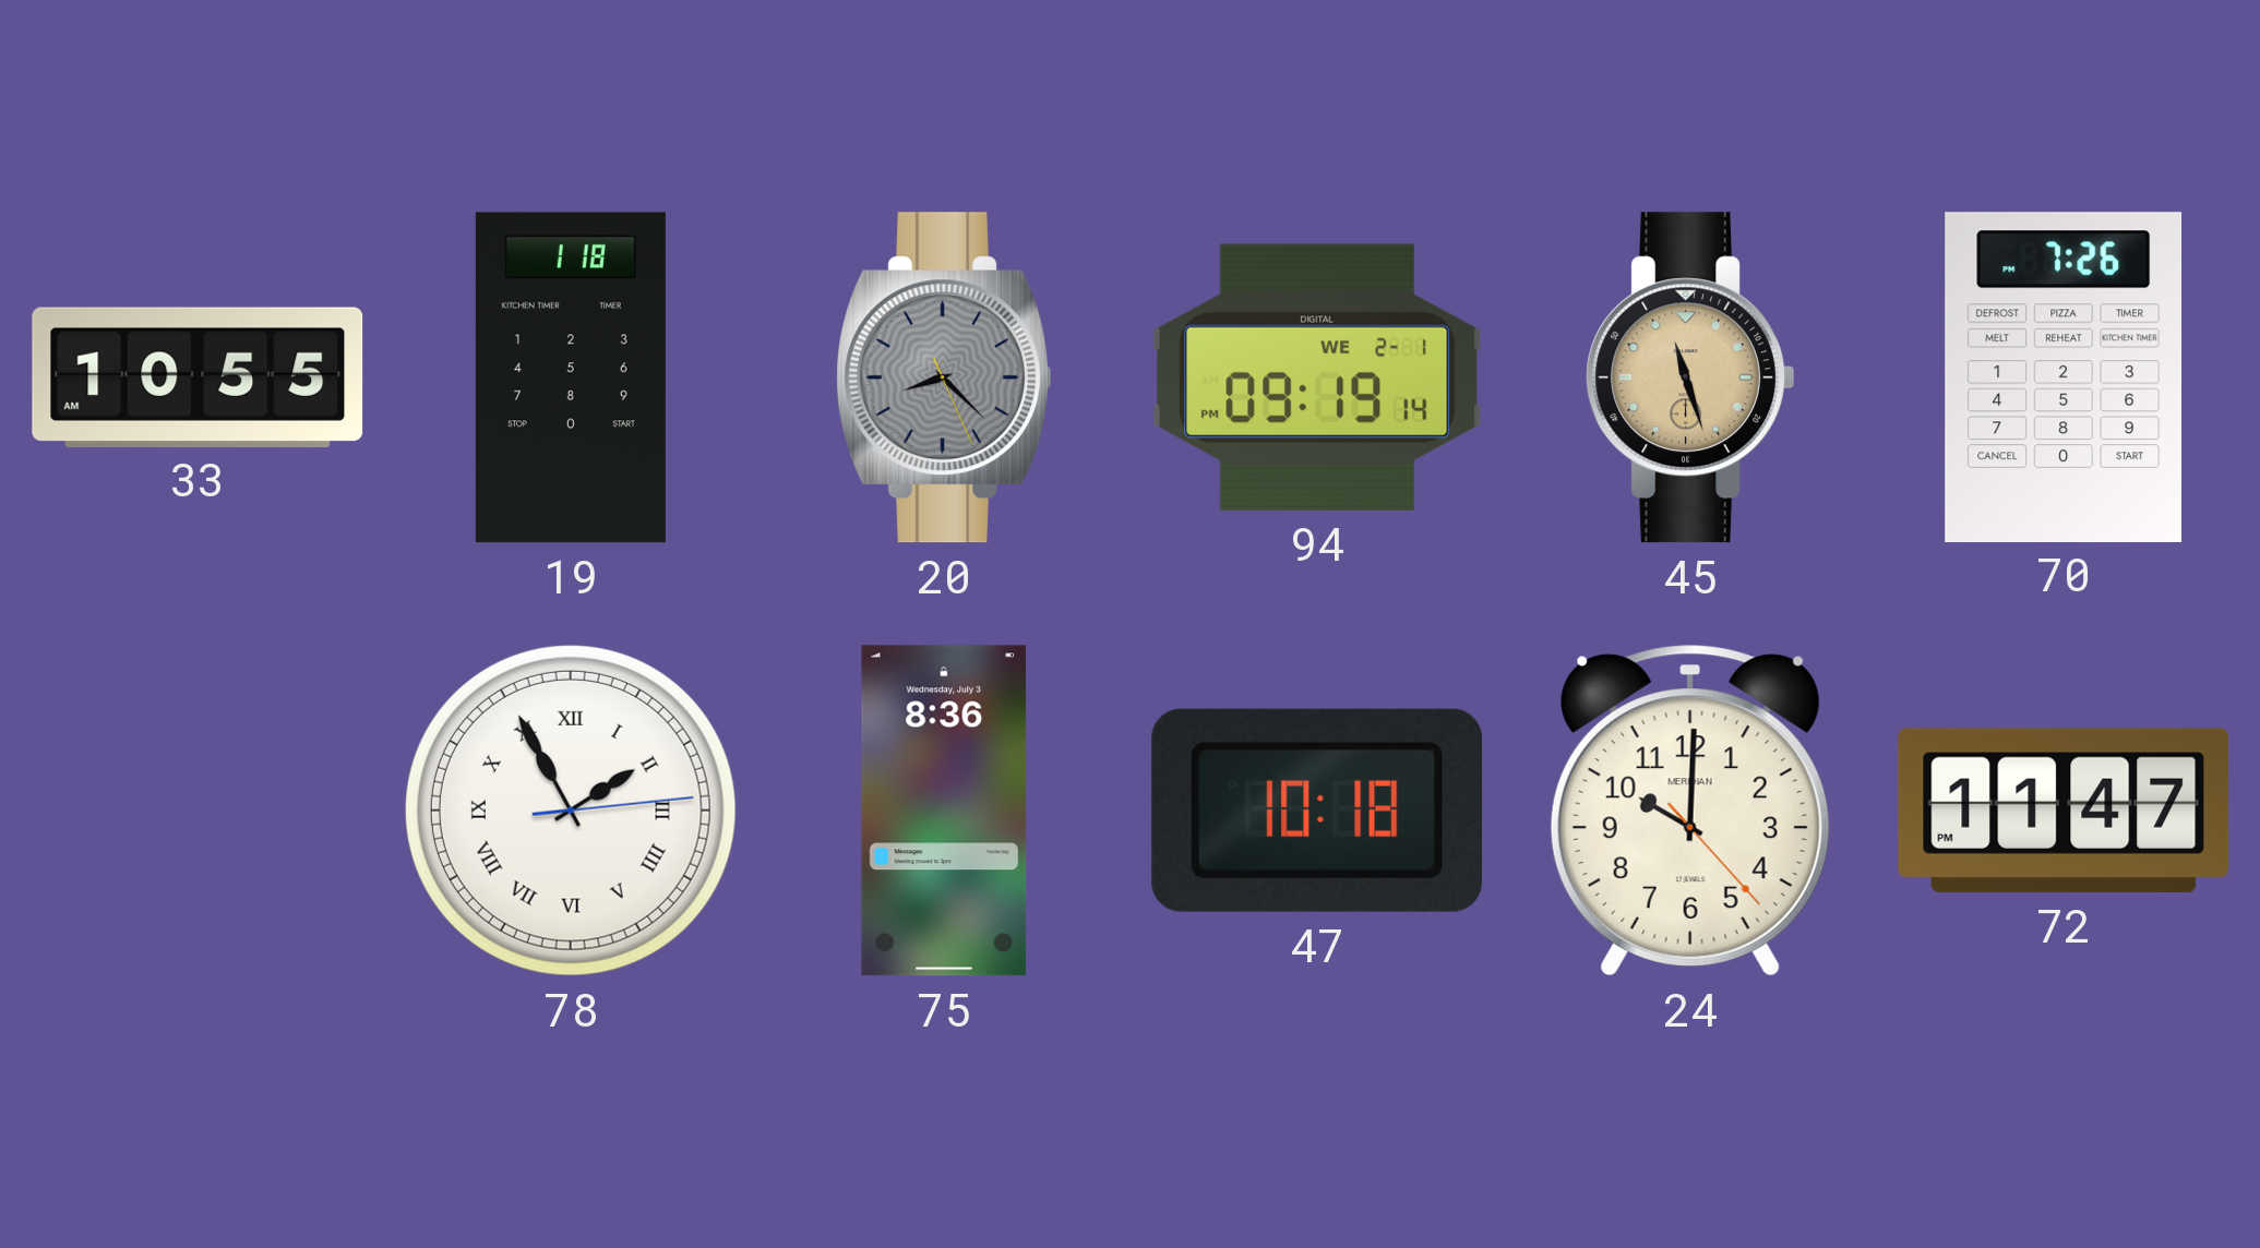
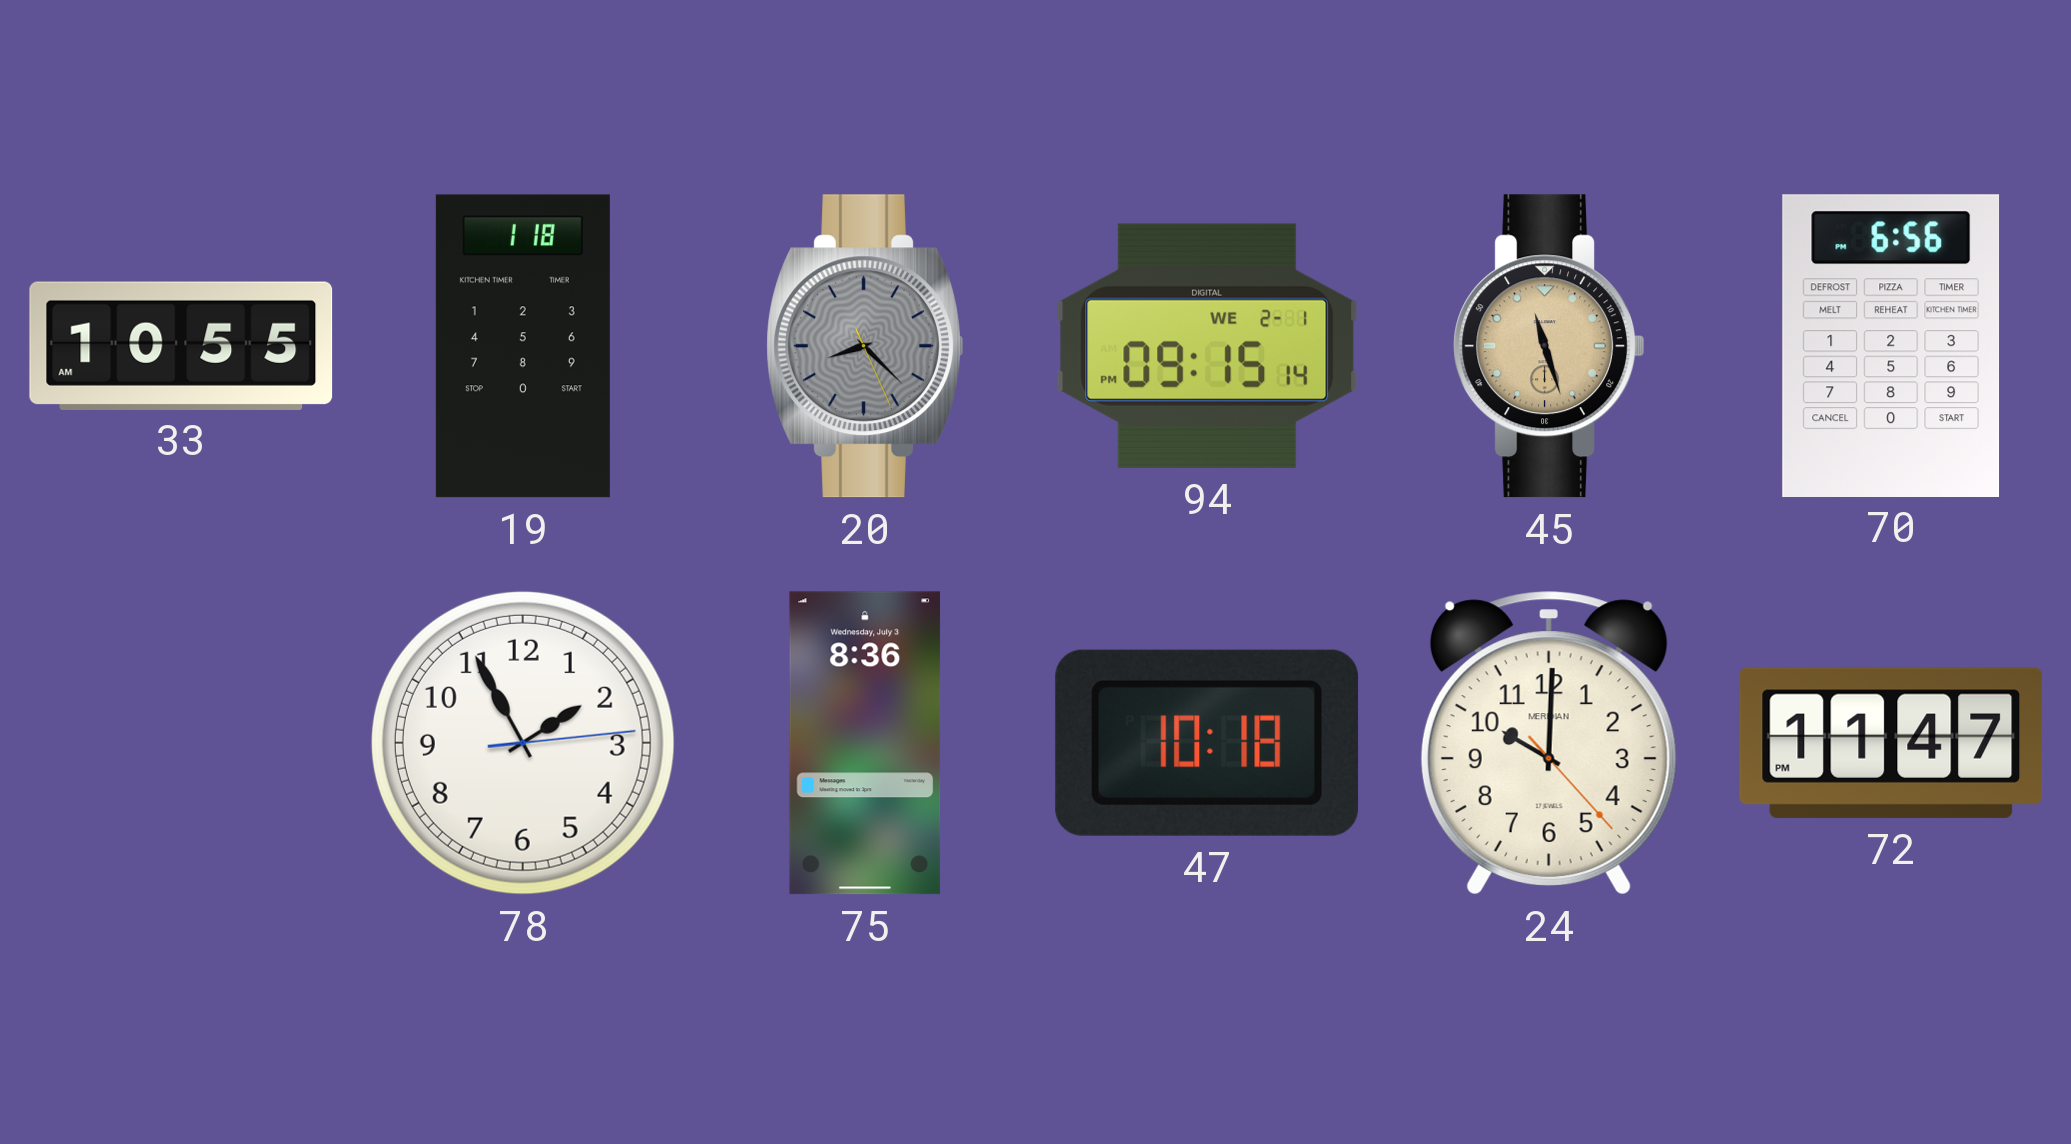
94: 09:19 -> 09:15
70: 7:26 -> 6:56
78 numerals: Roman -> Arabic
